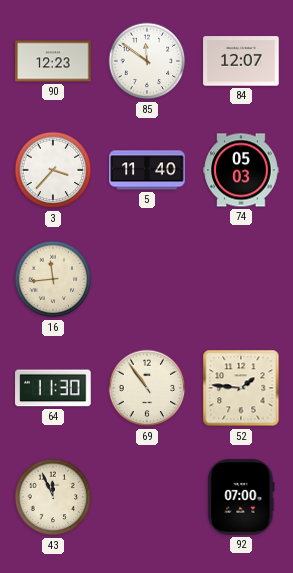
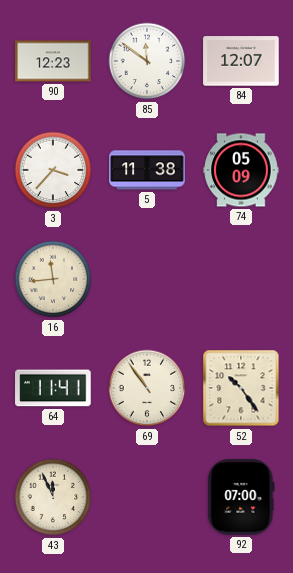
5: 11:40 -> 11:38
74: 05:03 -> 05:09
64: 11:30 -> 11:41
52: 1:46 -> 10:24
